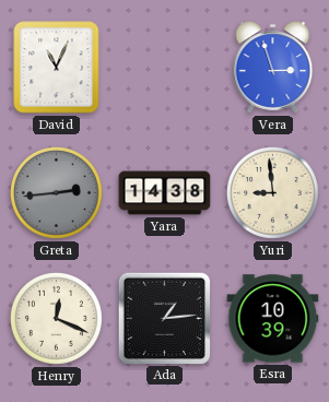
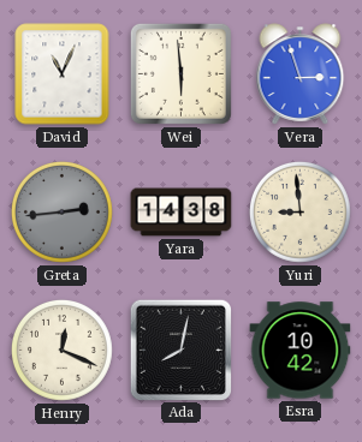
Wei: none -> 5:59
Ada: 1:14 -> 8:02
Esra: 10:39 -> 10:42
